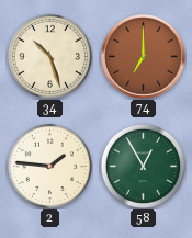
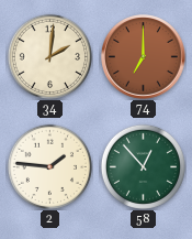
34: 10:27 -> 2:01
58: 12:55 -> 12:53
